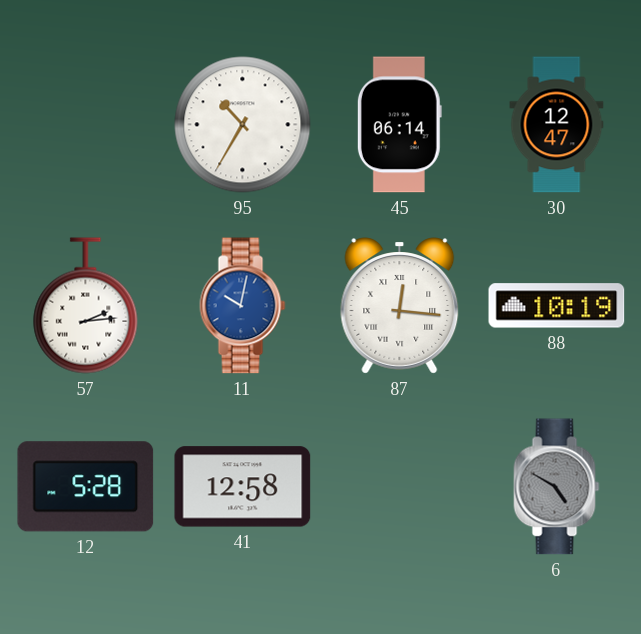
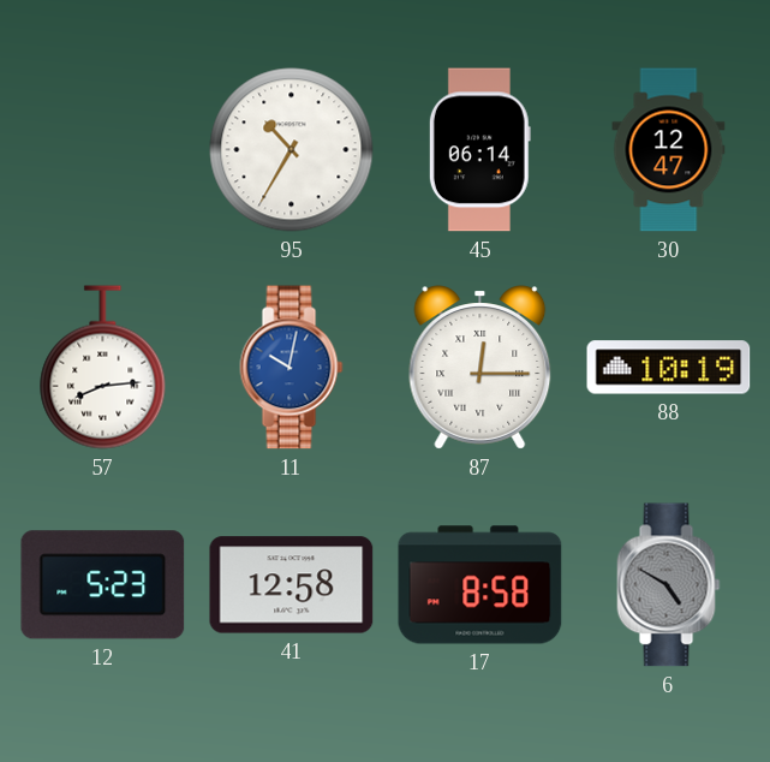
57: 2:14 -> 8:14
87: 12:16 -> 12:15
12: 5:28 -> 5:23
17: none -> 8:58
